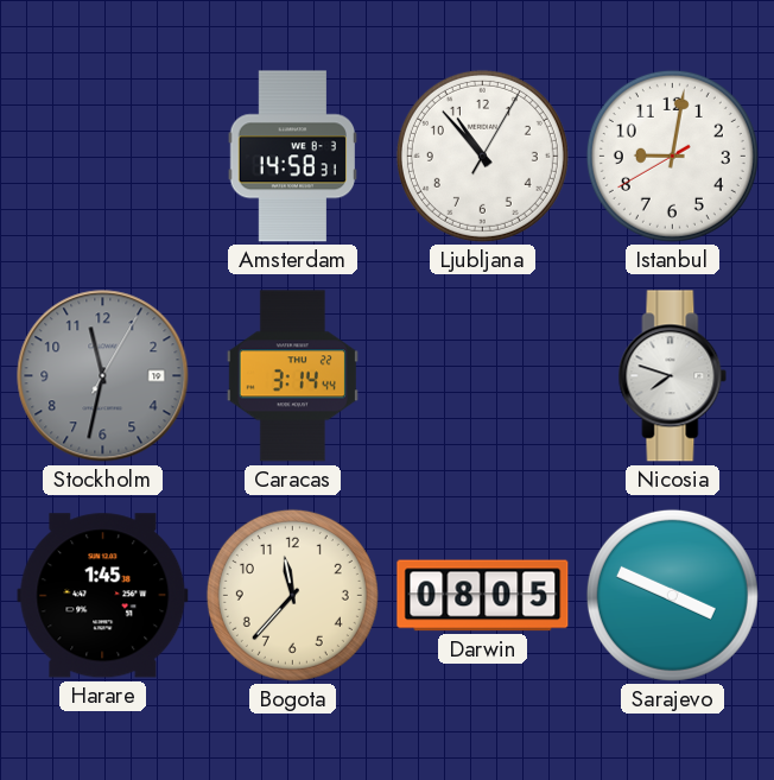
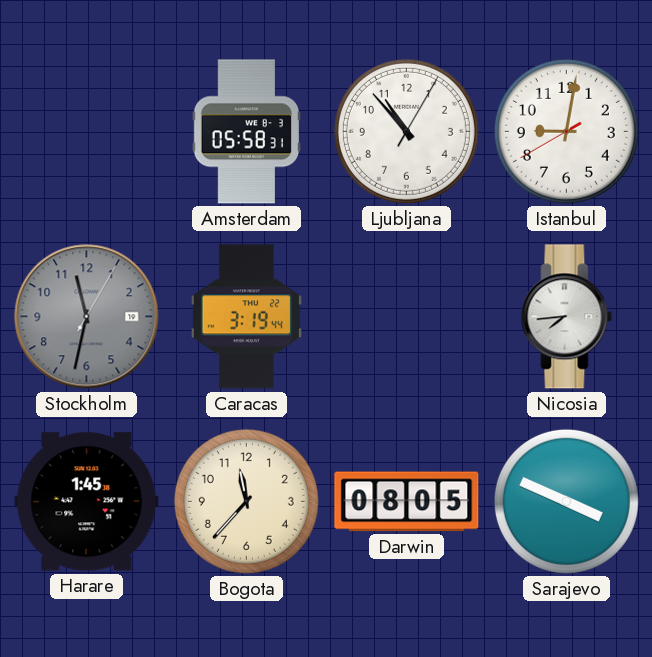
Amsterdam: 14:58 -> 05:58
Caracas: 3:14 -> 3:19
Nicosia: 7:48 -> 7:44
